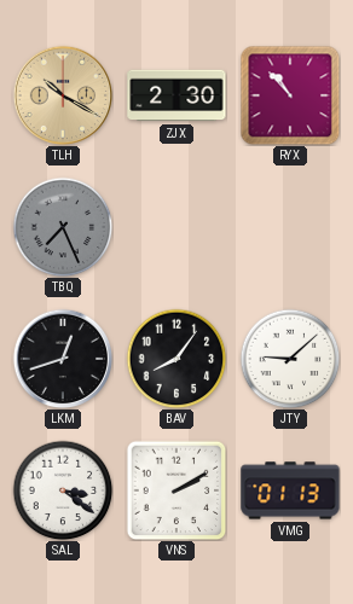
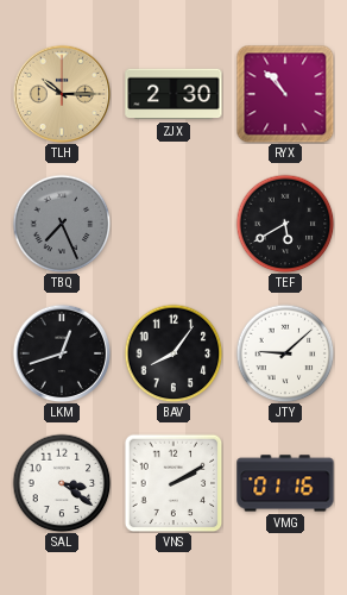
TLH: 10:20 -> 10:15
TEF: none -> 5:40
VMG: 01:13 -> 01:16
